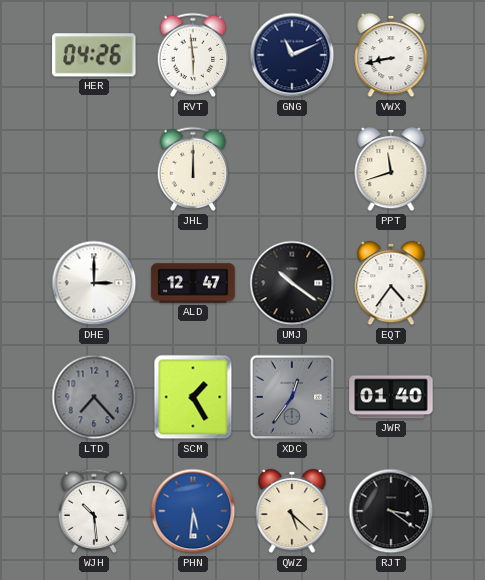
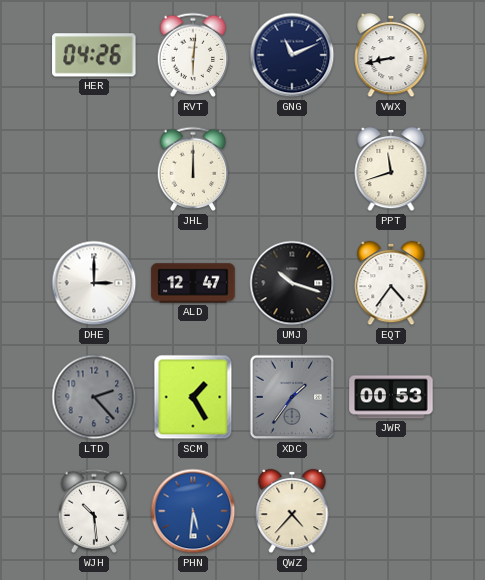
RVT: 5:59 -> 6:01
UMJ: 10:21 -> 10:18
LTD: 7:23 -> 2:23
XDC: 12:36 -> 1:36
JWR: 01:40 -> 00:53
QWZ: 5:22 -> 4:37
RJT: 3:21 -> none
